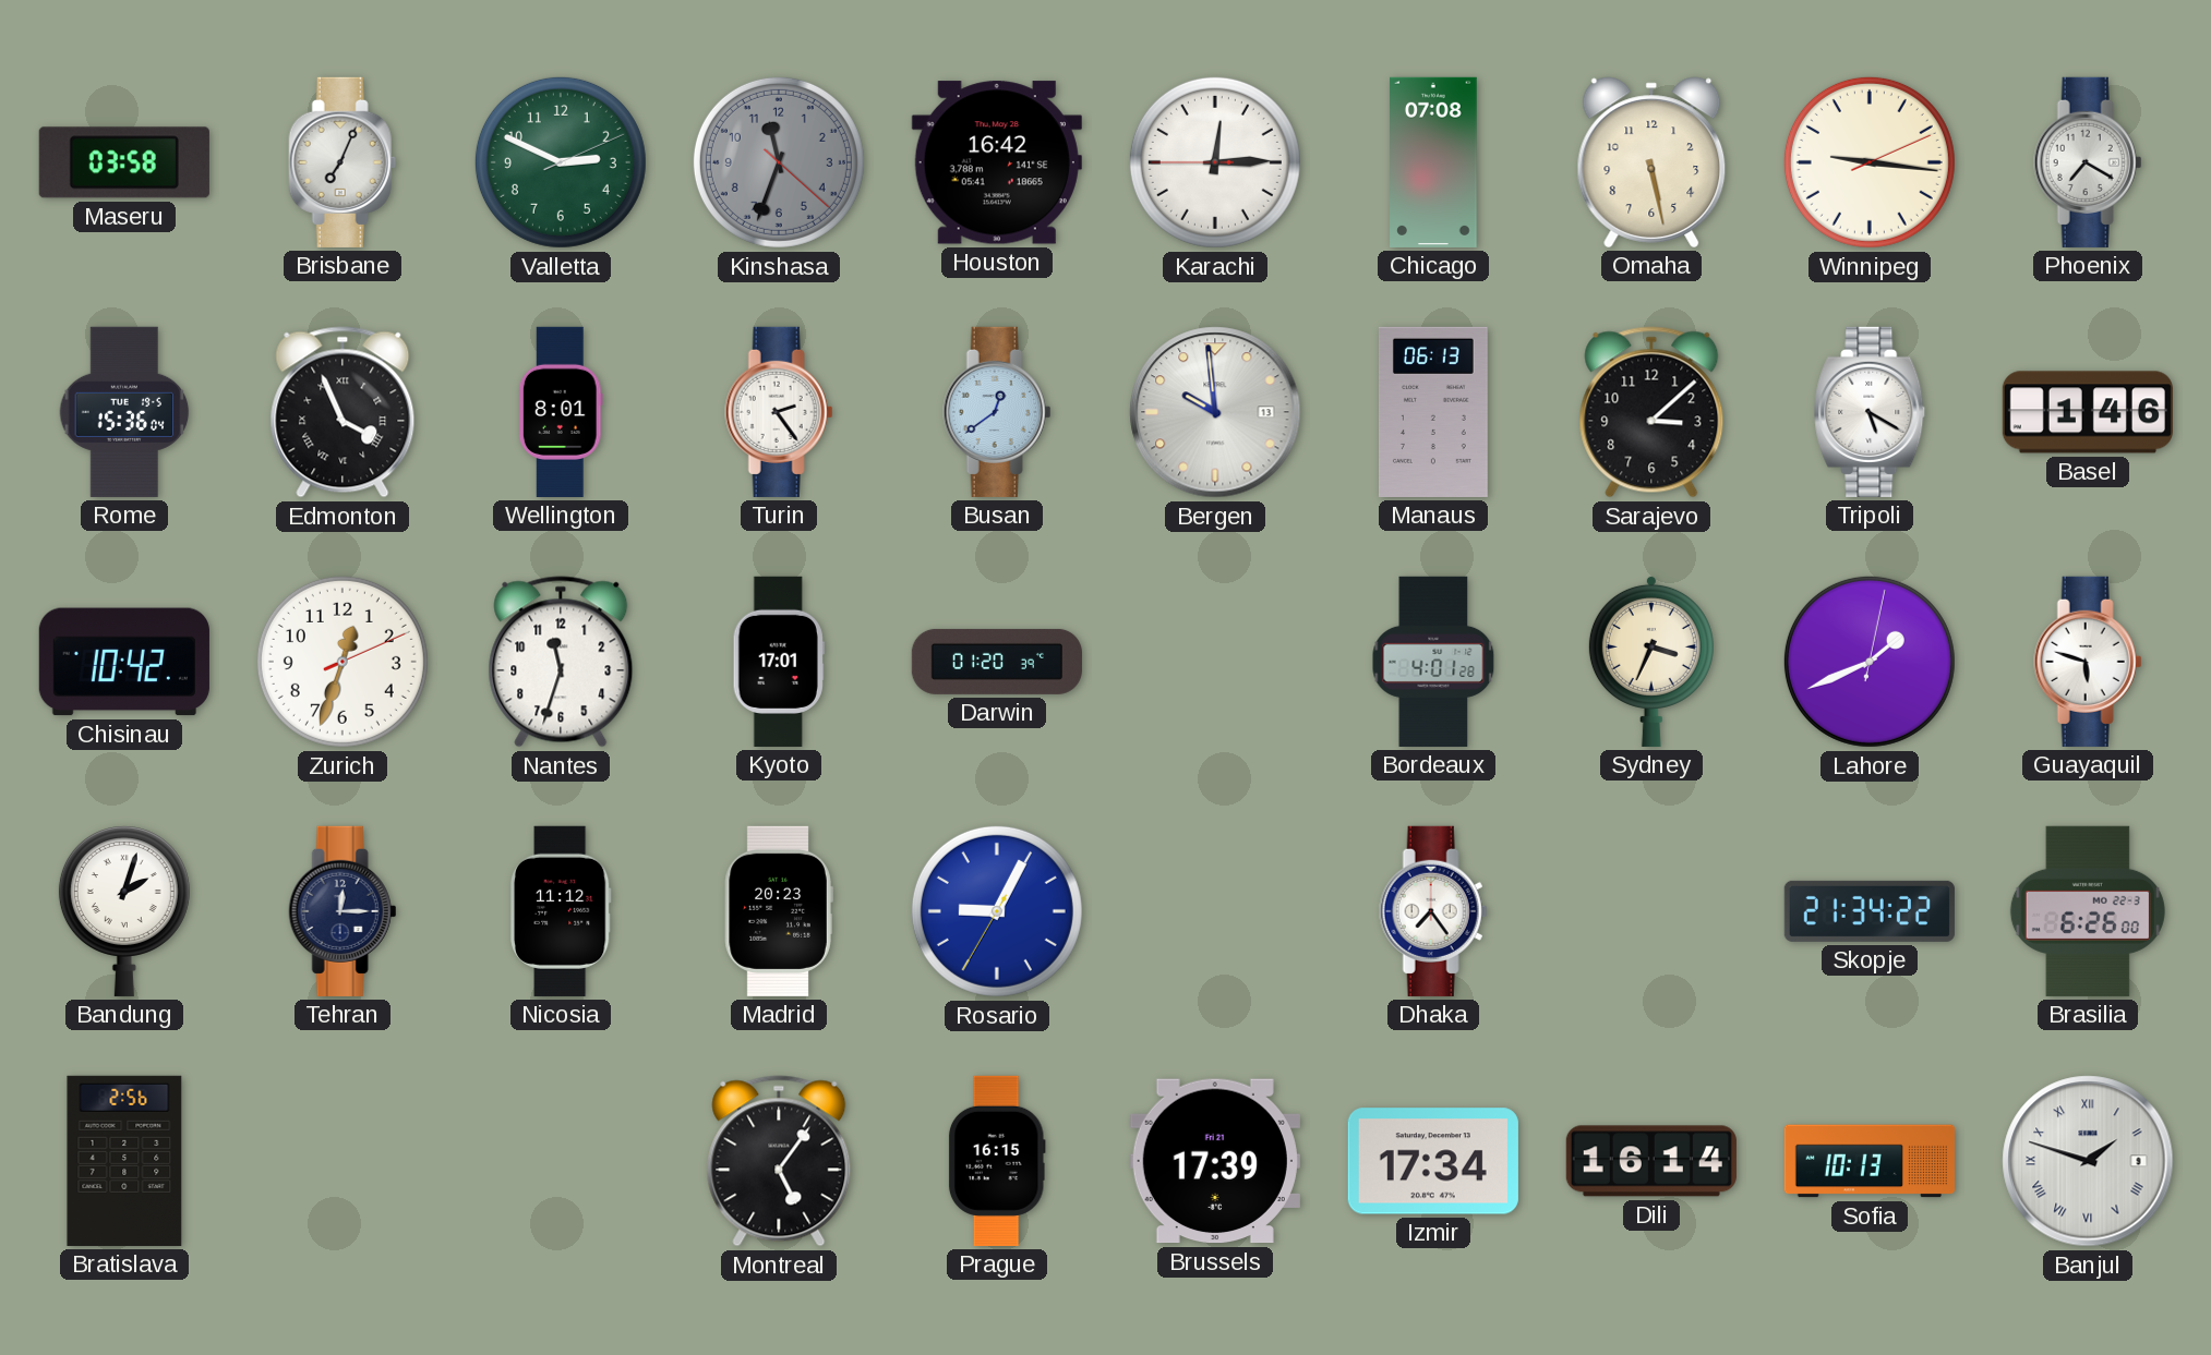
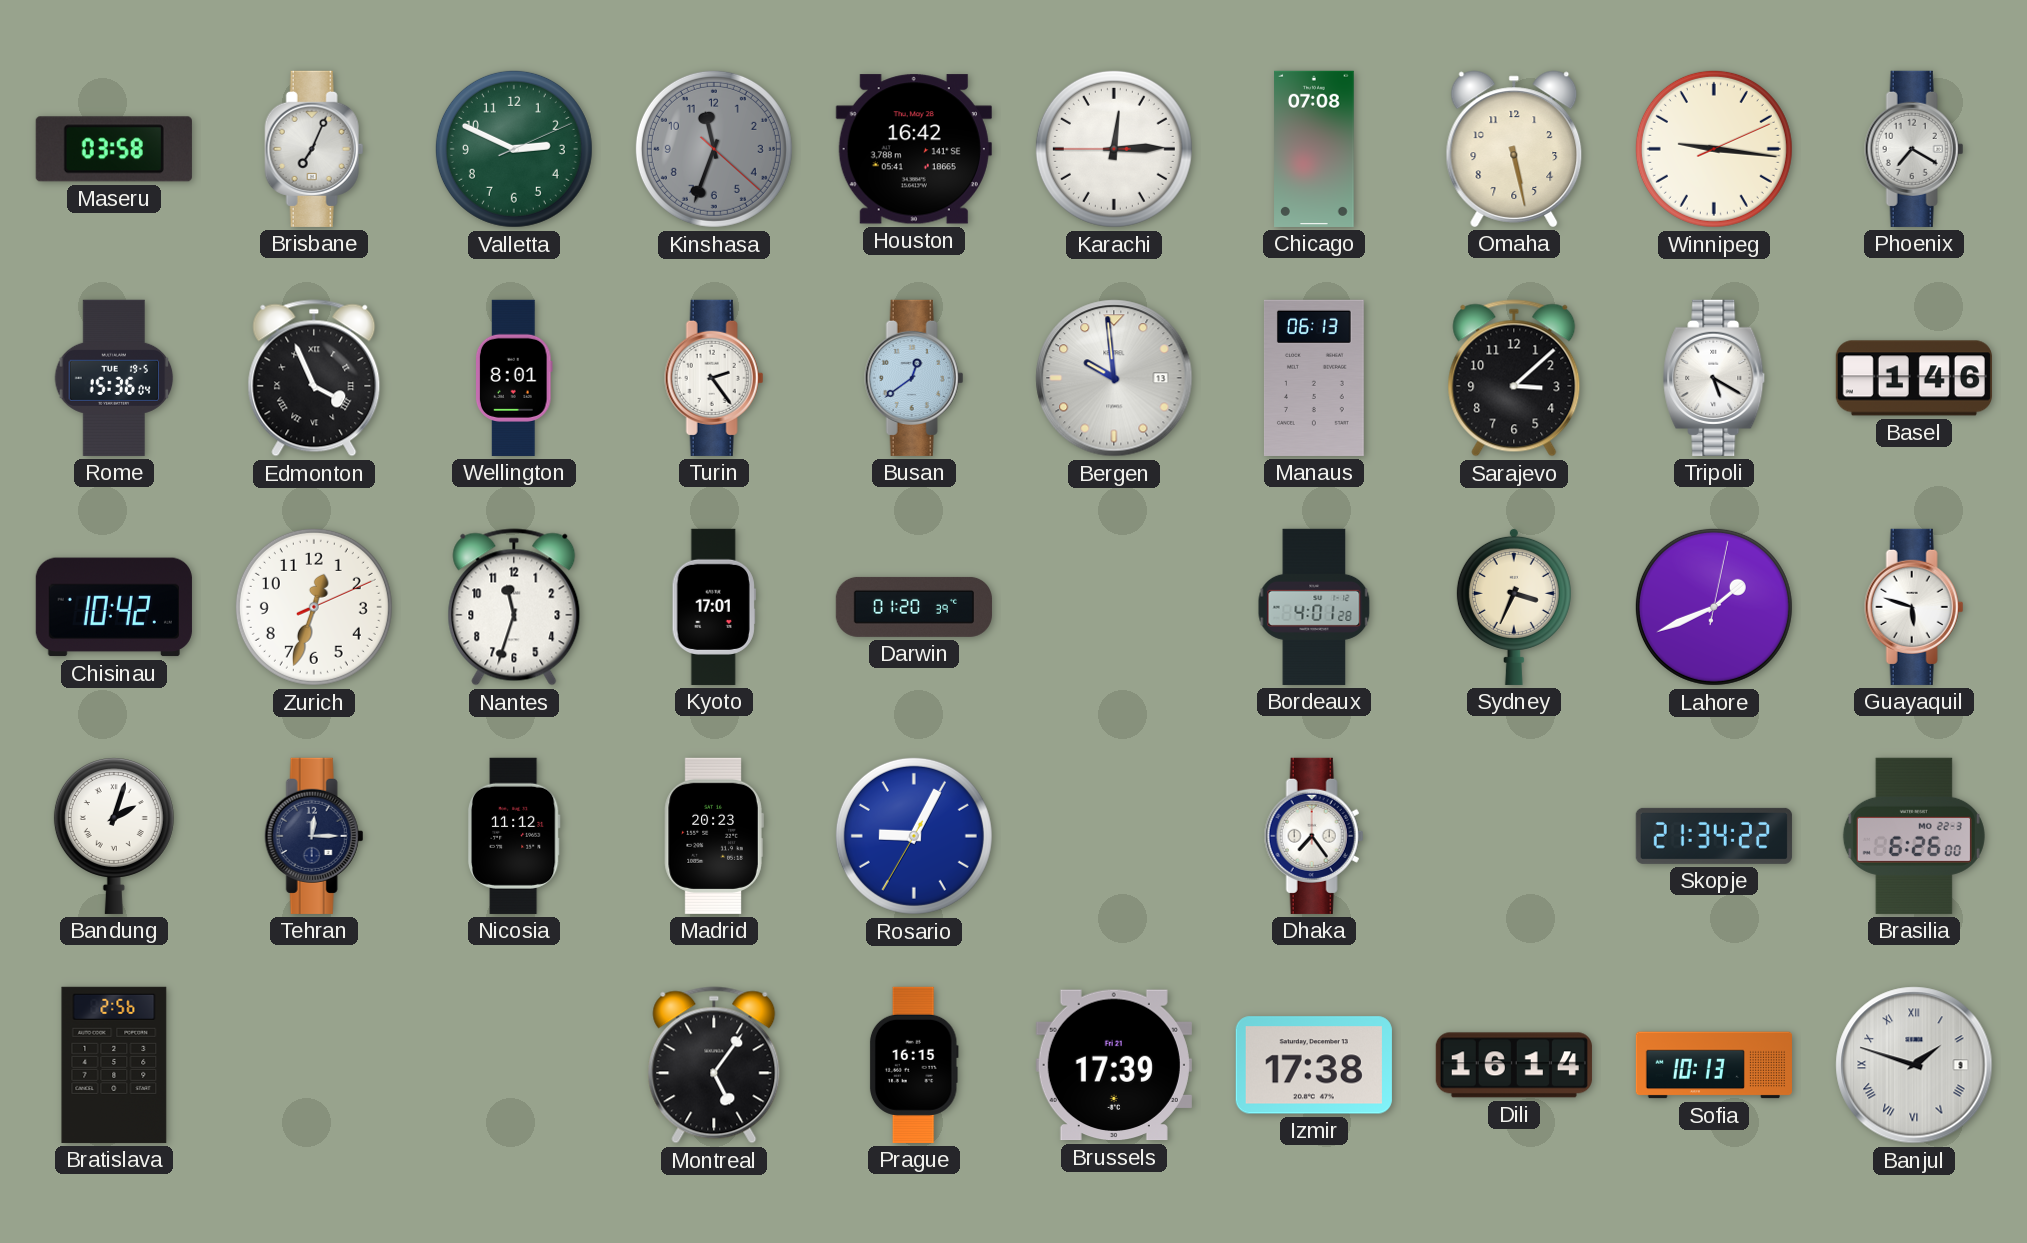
Izmir: 17:34 -> 17:38
